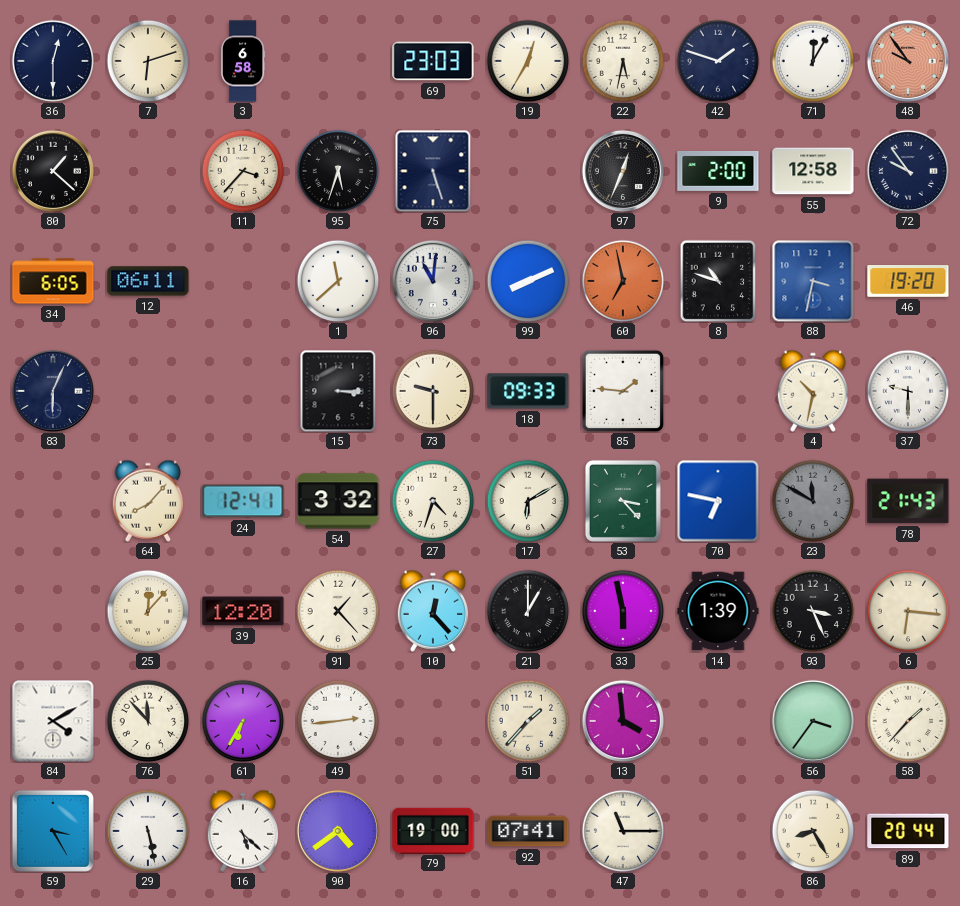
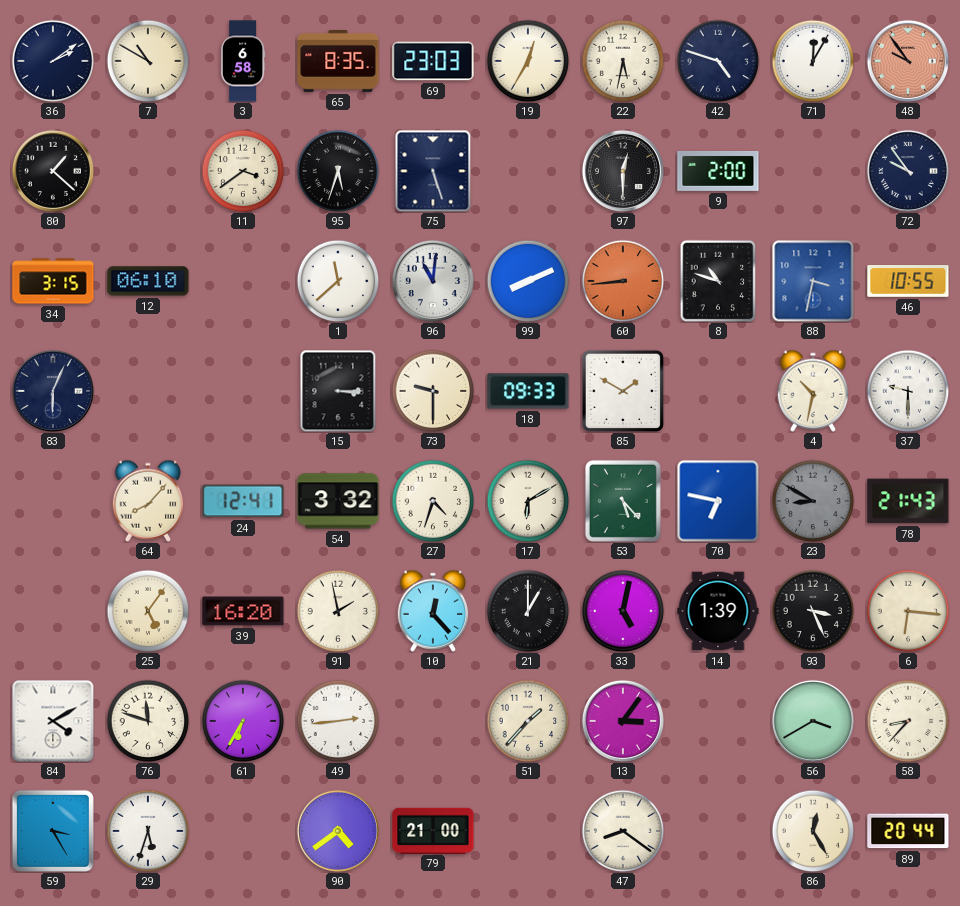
36: 12:30 -> 2:09
7: 6:12 -> 10:50
65: none -> 8:35
42: 1:48 -> 4:48
11: 3:37 -> 3:39
97: 12:34 -> 12:30
55: 12:58 -> none
34: 6:05 -> 3:15
12: 06:11 -> 06:10
60: 6:58 -> 8:44
46: 19:20 -> 10:55
85: 1:46 -> 1:50
53: 3:23 -> 5:23
23: 11:50 -> 8:50
25: 12:07 -> 5:06
39: 12:20 -> 16:20
91: 1:23 -> 1:58
33: 5:58 -> 5:02
76: 11:53 -> 11:48
13: 3:59 -> 3:06
56: 3:36 -> 3:40
58: 1:37 -> 8:37
29: 5:28 -> 5:33
16: 5:22 -> none
79: 19:00 -> 21:00
92: 07:41 -> none
47: 11:15 -> 8:21
86: 8:25 -> 12:25
